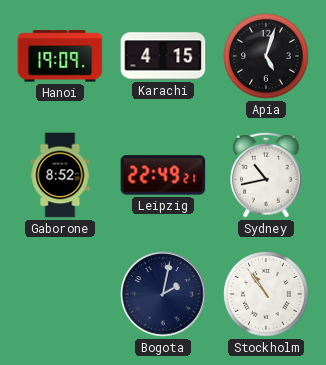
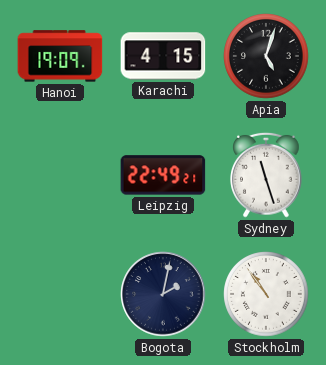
Gaborone: 8:52 -> none
Sydney: 10:43 -> 11:27
